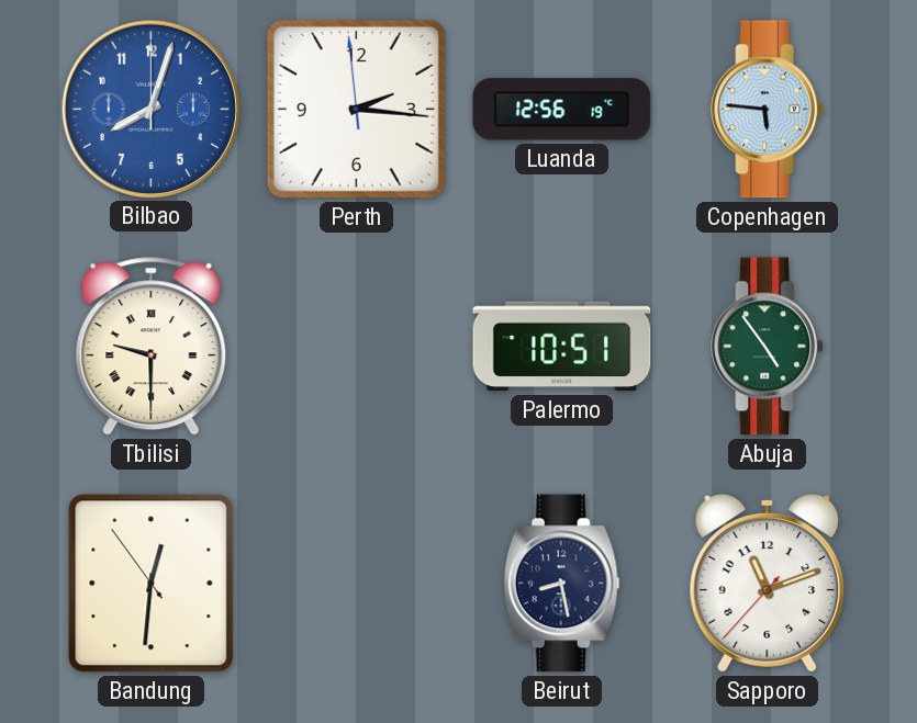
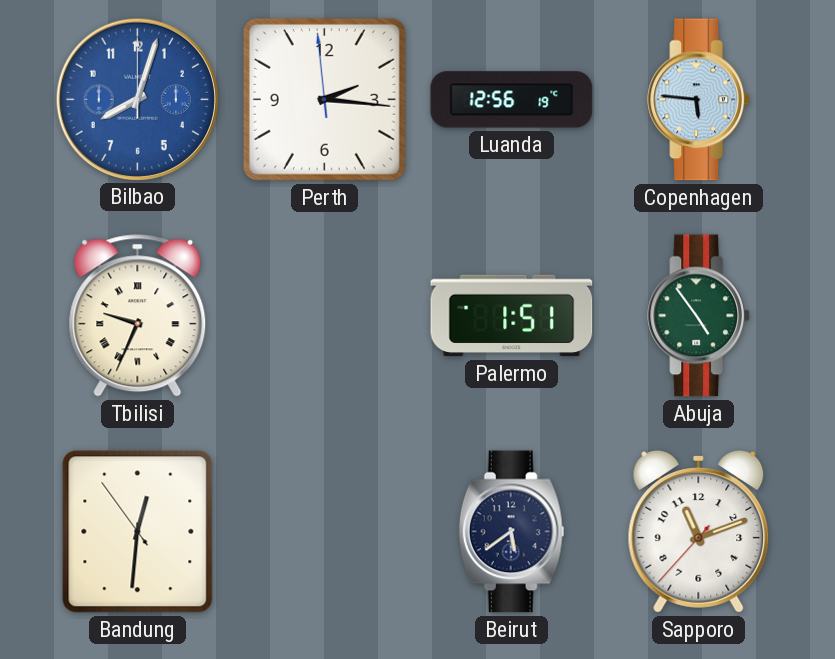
Tbilisi: 9:30 -> 9:34
Palermo: 10:51 -> 1:51
Beirut: 8:28 -> 5:39
